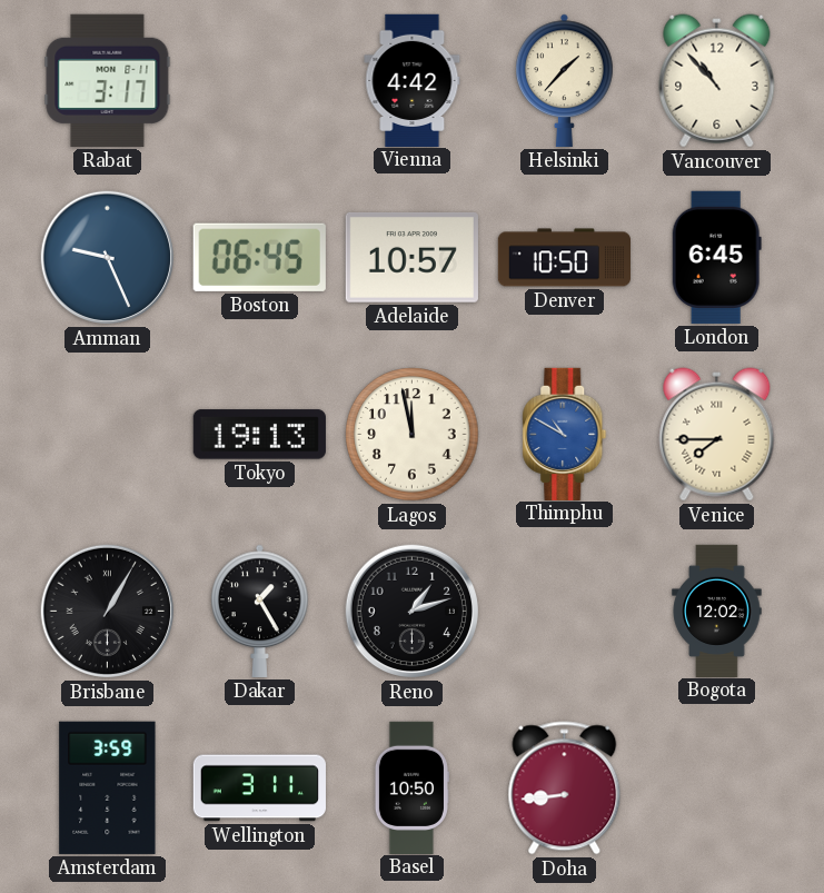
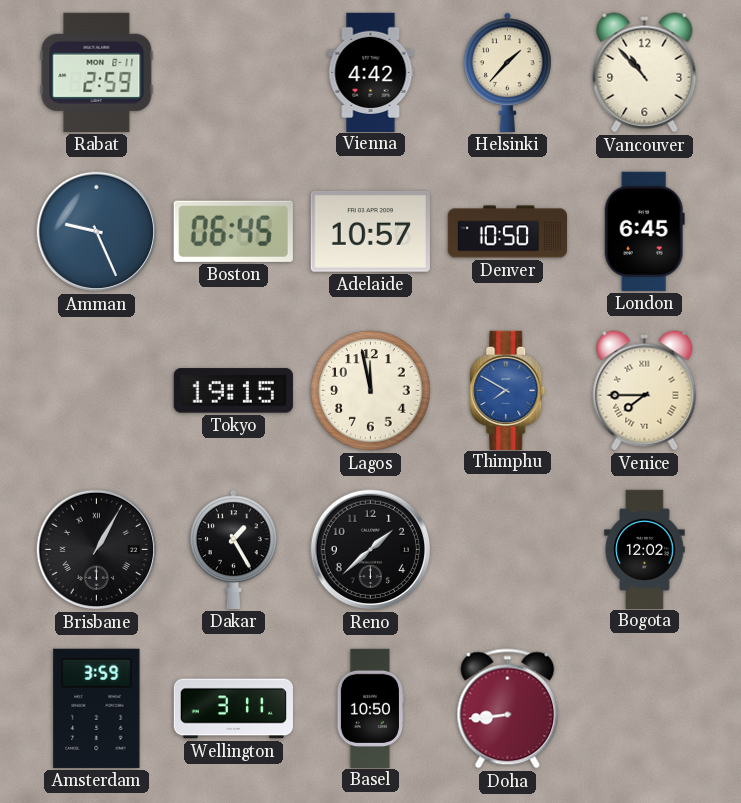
Rabat: 3:17 -> 2:59
Tokyo: 19:13 -> 19:15
Thimphu: 10:50 -> 7:50
Reno: 1:12 -> 1:38
